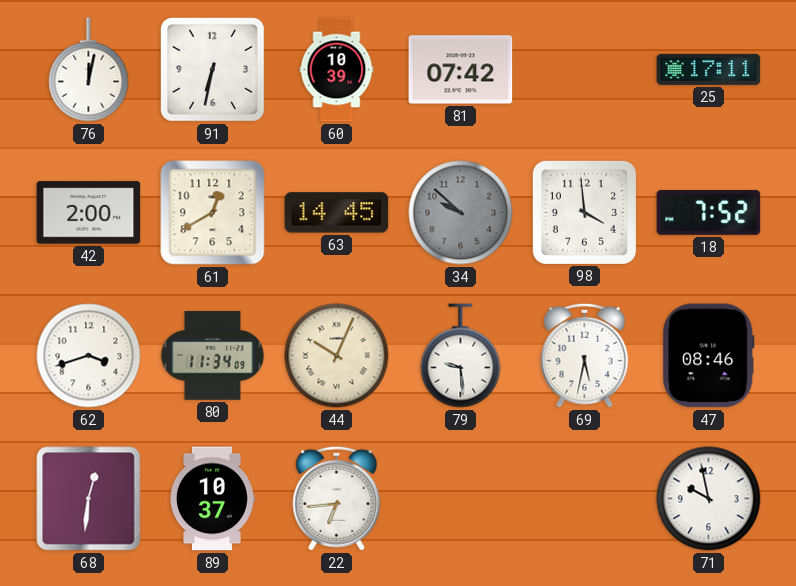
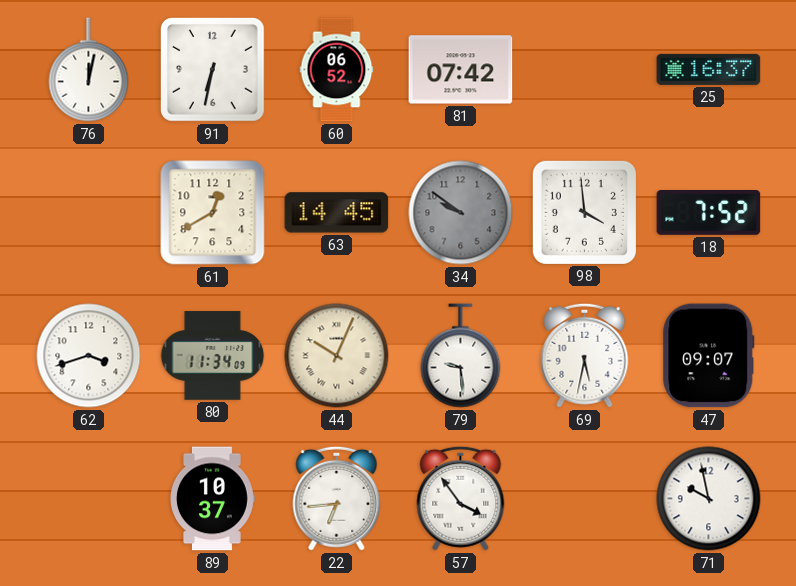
60: 10:39 -> 06:52
25: 17:11 -> 16:37
42: 2:00 -> none
34: 9:52 -> 9:51
47: 08:46 -> 09:07
68: 12:31 -> none
57: none -> 3:54
